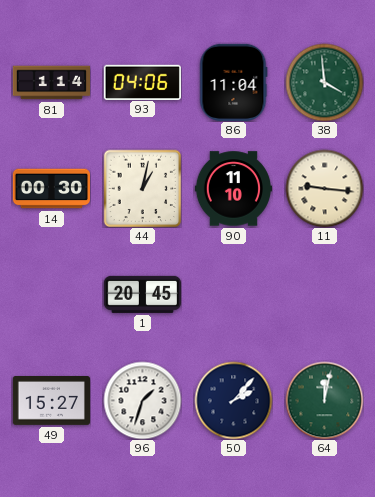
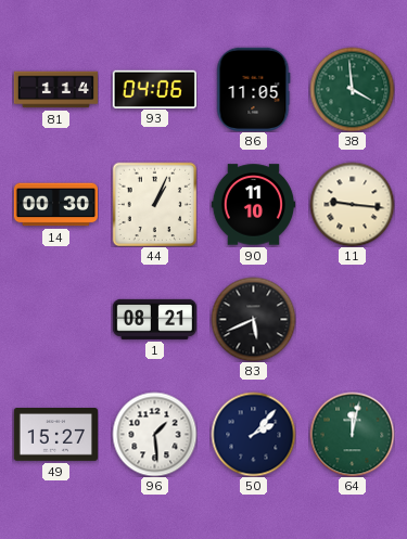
86: 11:04 -> 11:05
44: 1:02 -> 1:04
1: 20:45 -> 08:21
83: none -> 5:41
96: 1:33 -> 1:29
